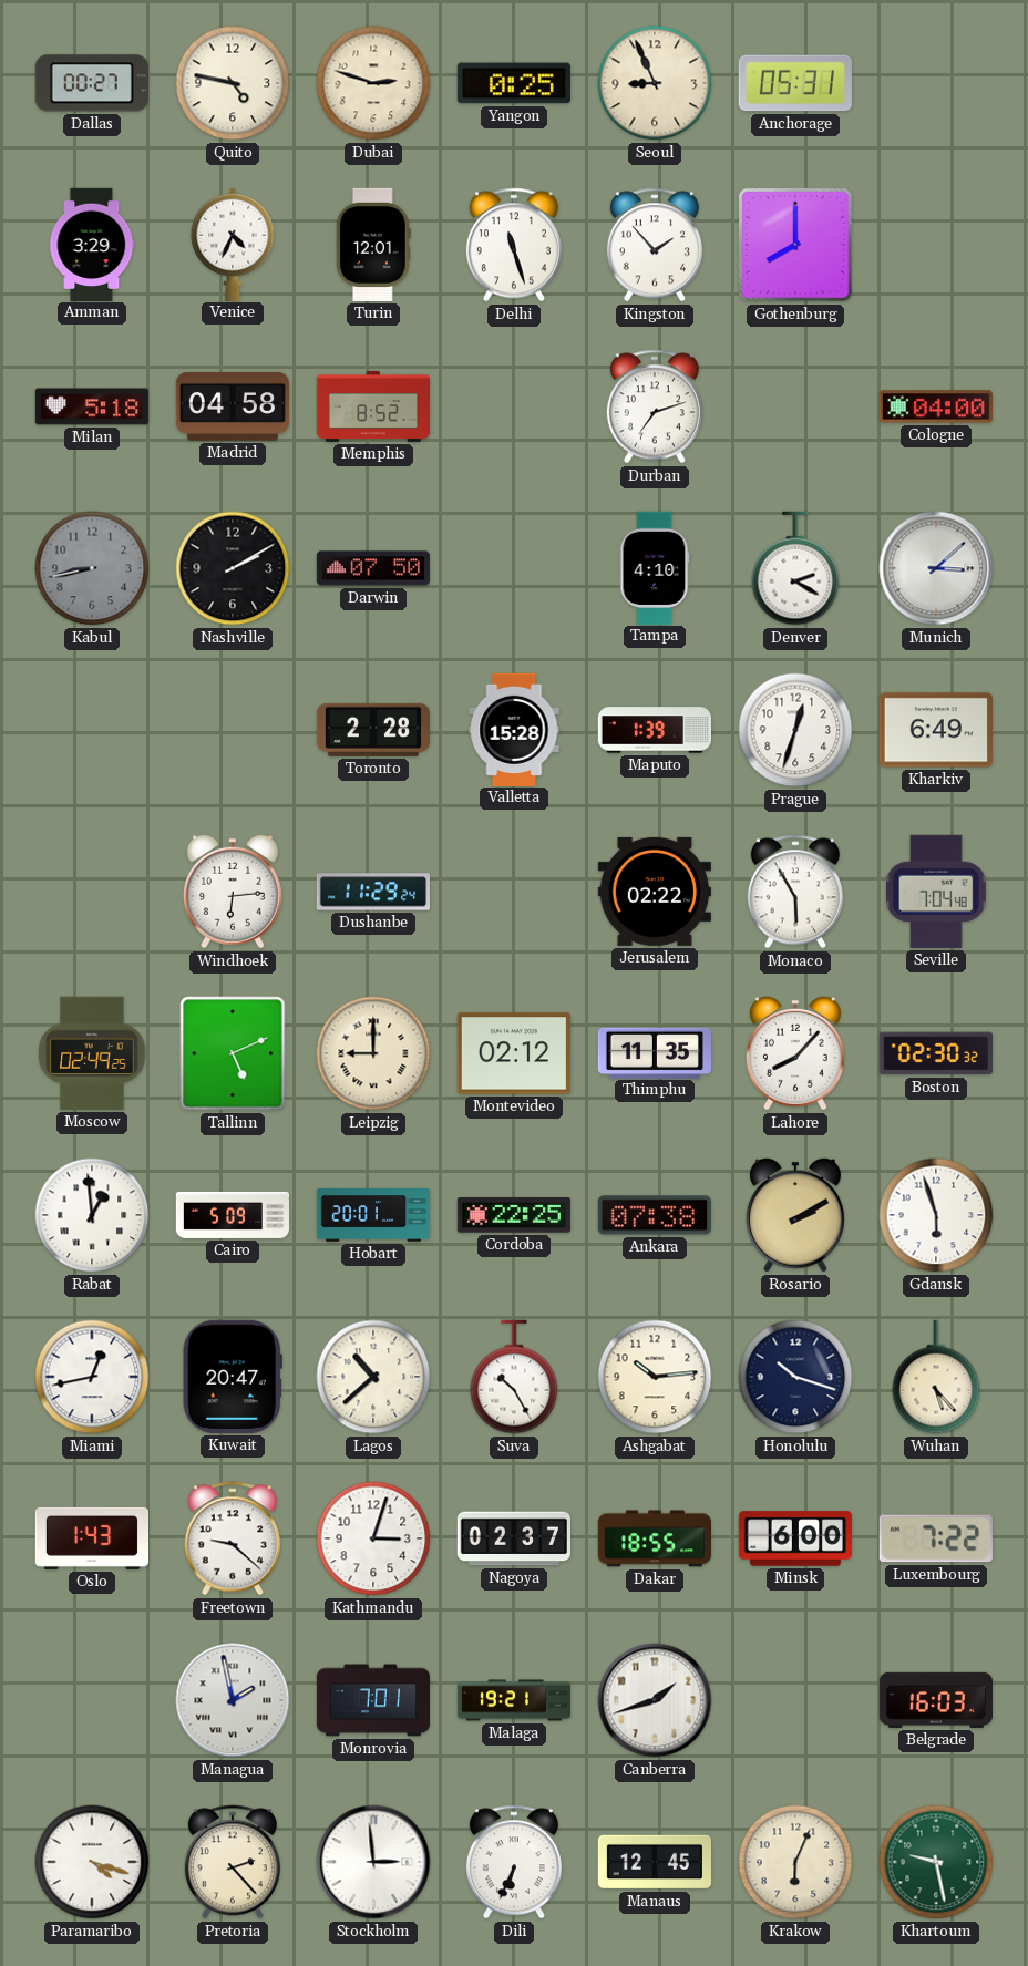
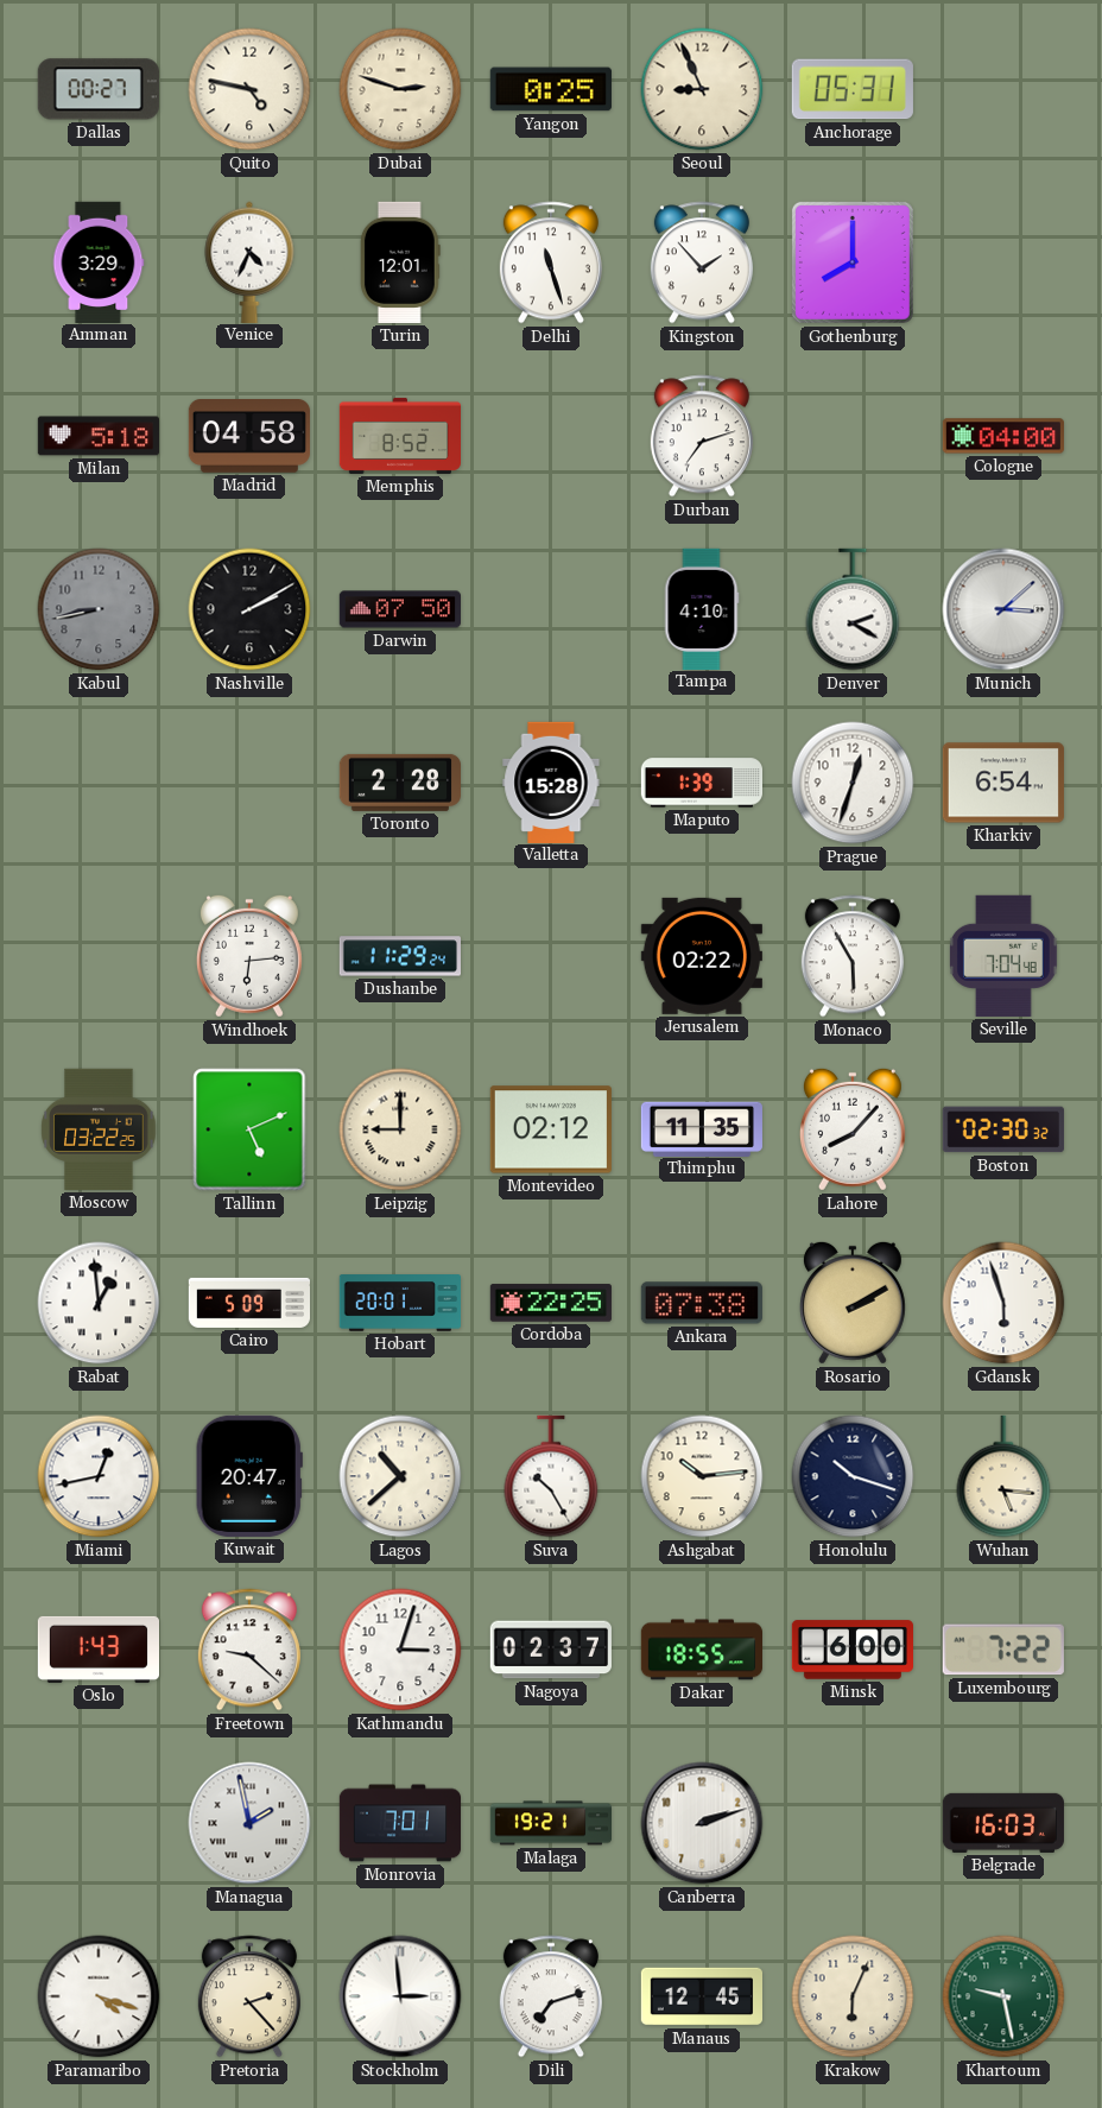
Kharkiv: 6:49 -> 6:54
Moscow: 02:49 -> 03:22
Wuhan: 5:23 -> 5:16
Canberra: 1:42 -> 2:12
Dili: 6:34 -> 7:12
